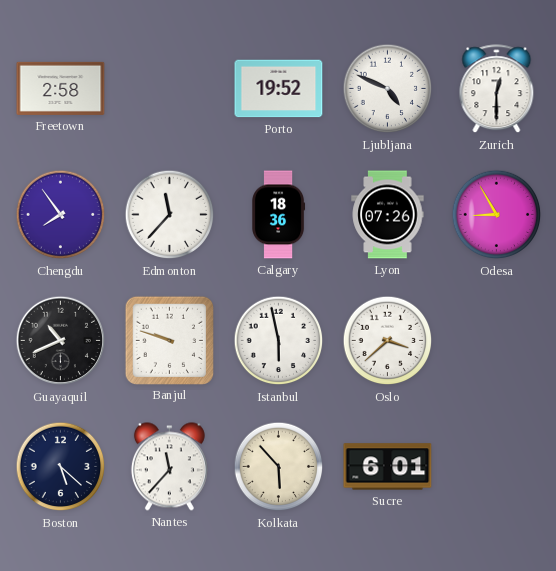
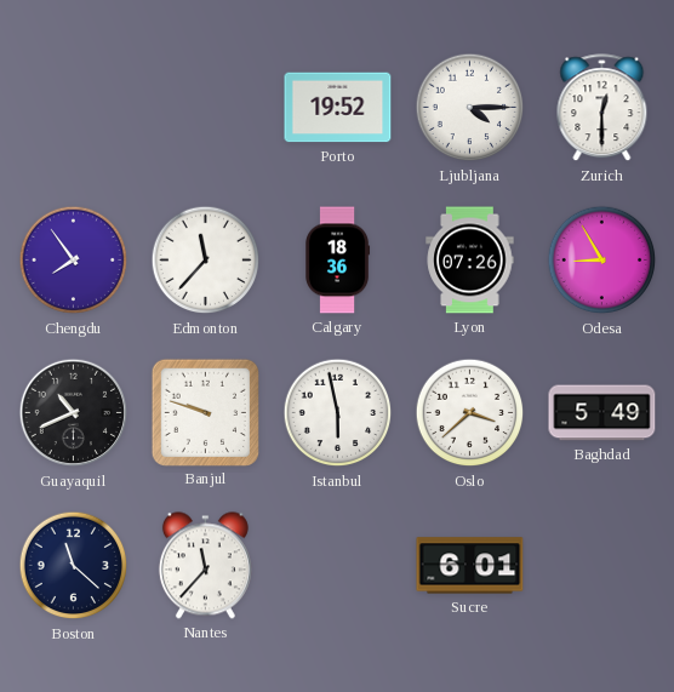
Freetown: 2:58 -> none
Ljubljana: 4:49 -> 4:15
Baghdad: none -> 5:49
Boston: 5:22 -> 11:22
Kolkata: 5:53 -> none
